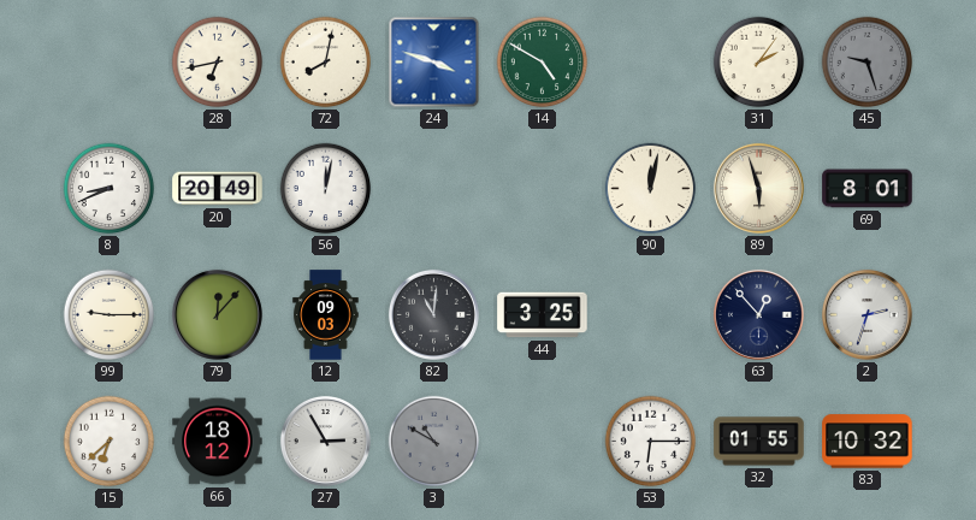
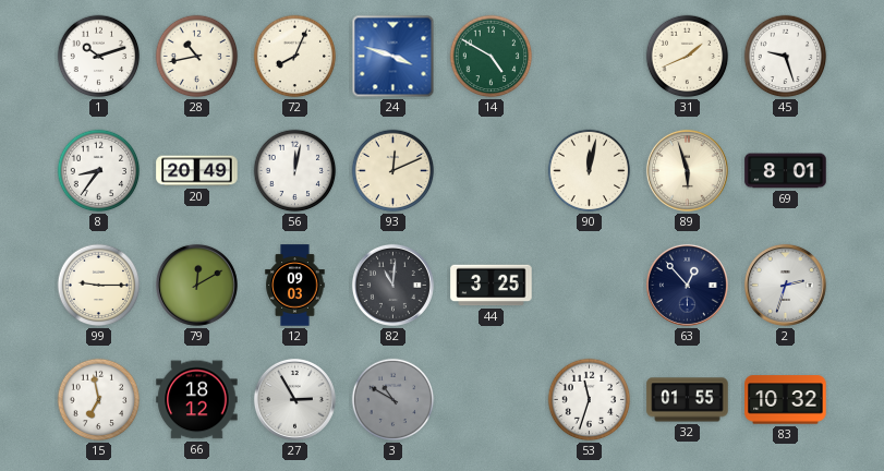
1: none -> 10:12
28: 6:43 -> 10:43
72: 8:02 -> 8:04
31: 2:06 -> 1:41
45 dial: grey -> white
8: 8:41 -> 8:36
93: none -> 12:11
79: 12:07 -> 12:10
15: 6:38 -> 6:58
53: 6:15 -> 11:33
